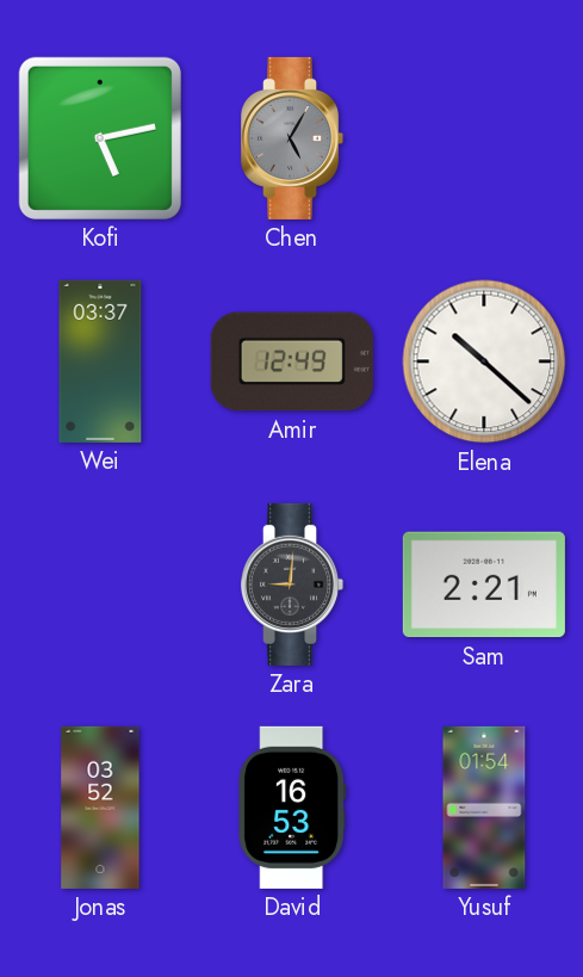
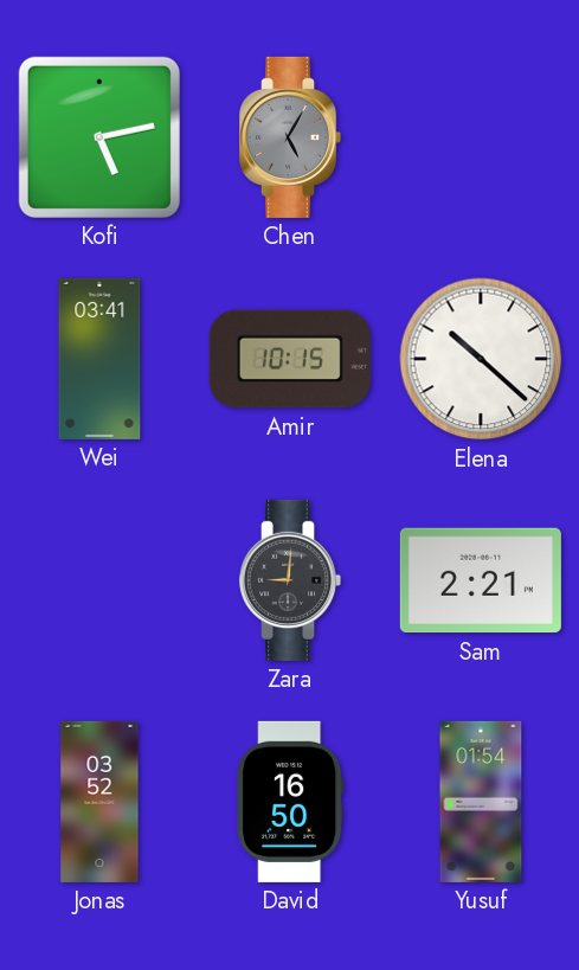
Wei: 03:37 -> 03:41
Amir: 12:49 -> 10:15
David: 16:53 -> 16:50
